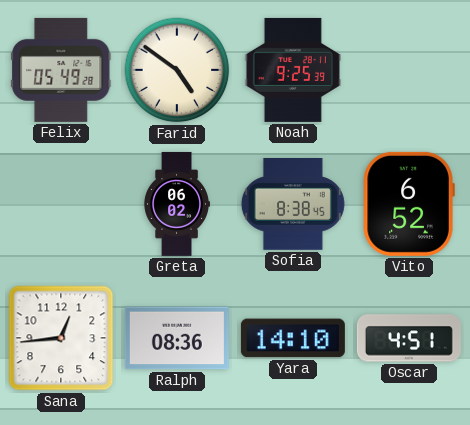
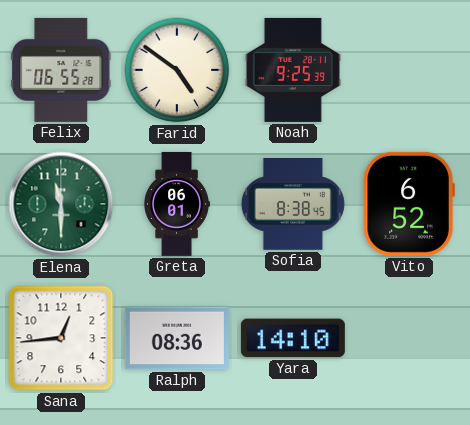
Felix: 05:49 -> 06:55
Elena: none -> 11:30
Greta: 06:02 -> 06:01
Oscar: 4:51 -> none
